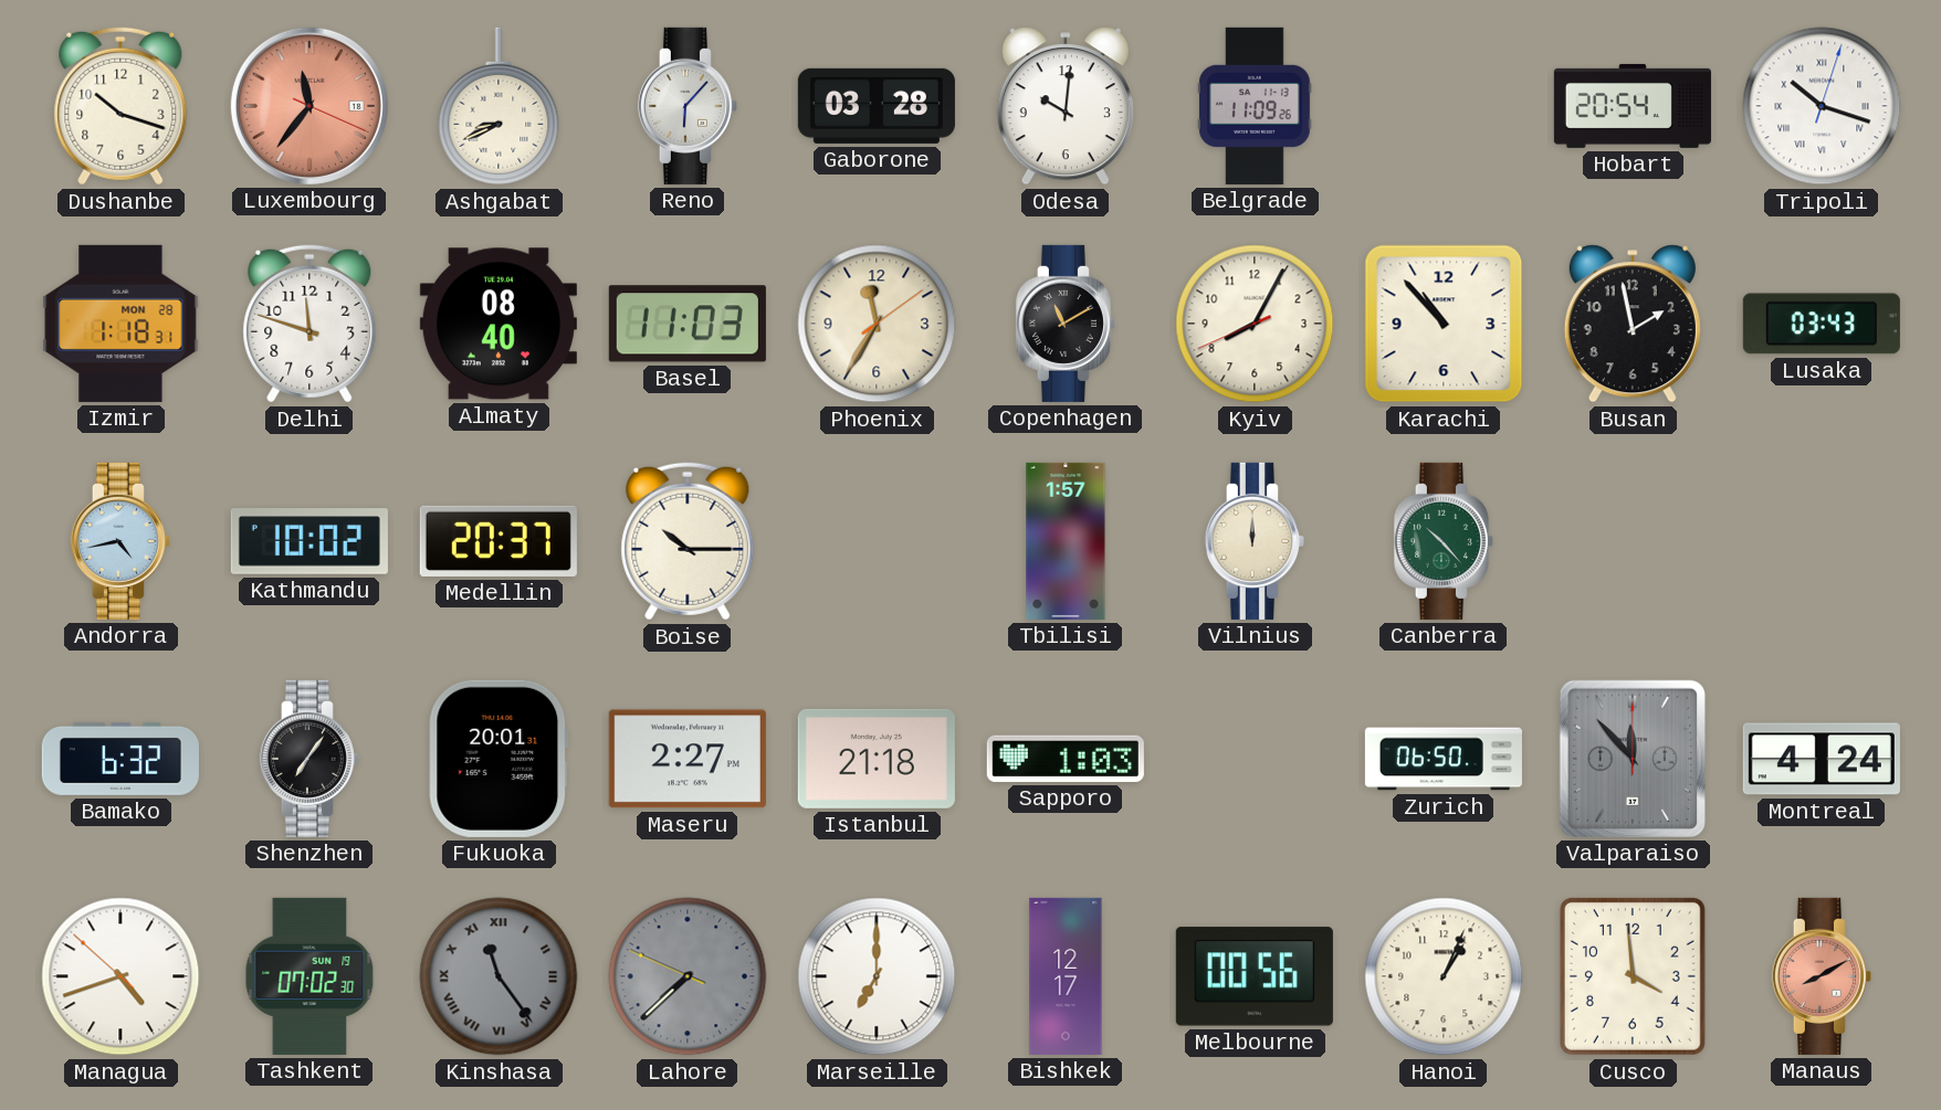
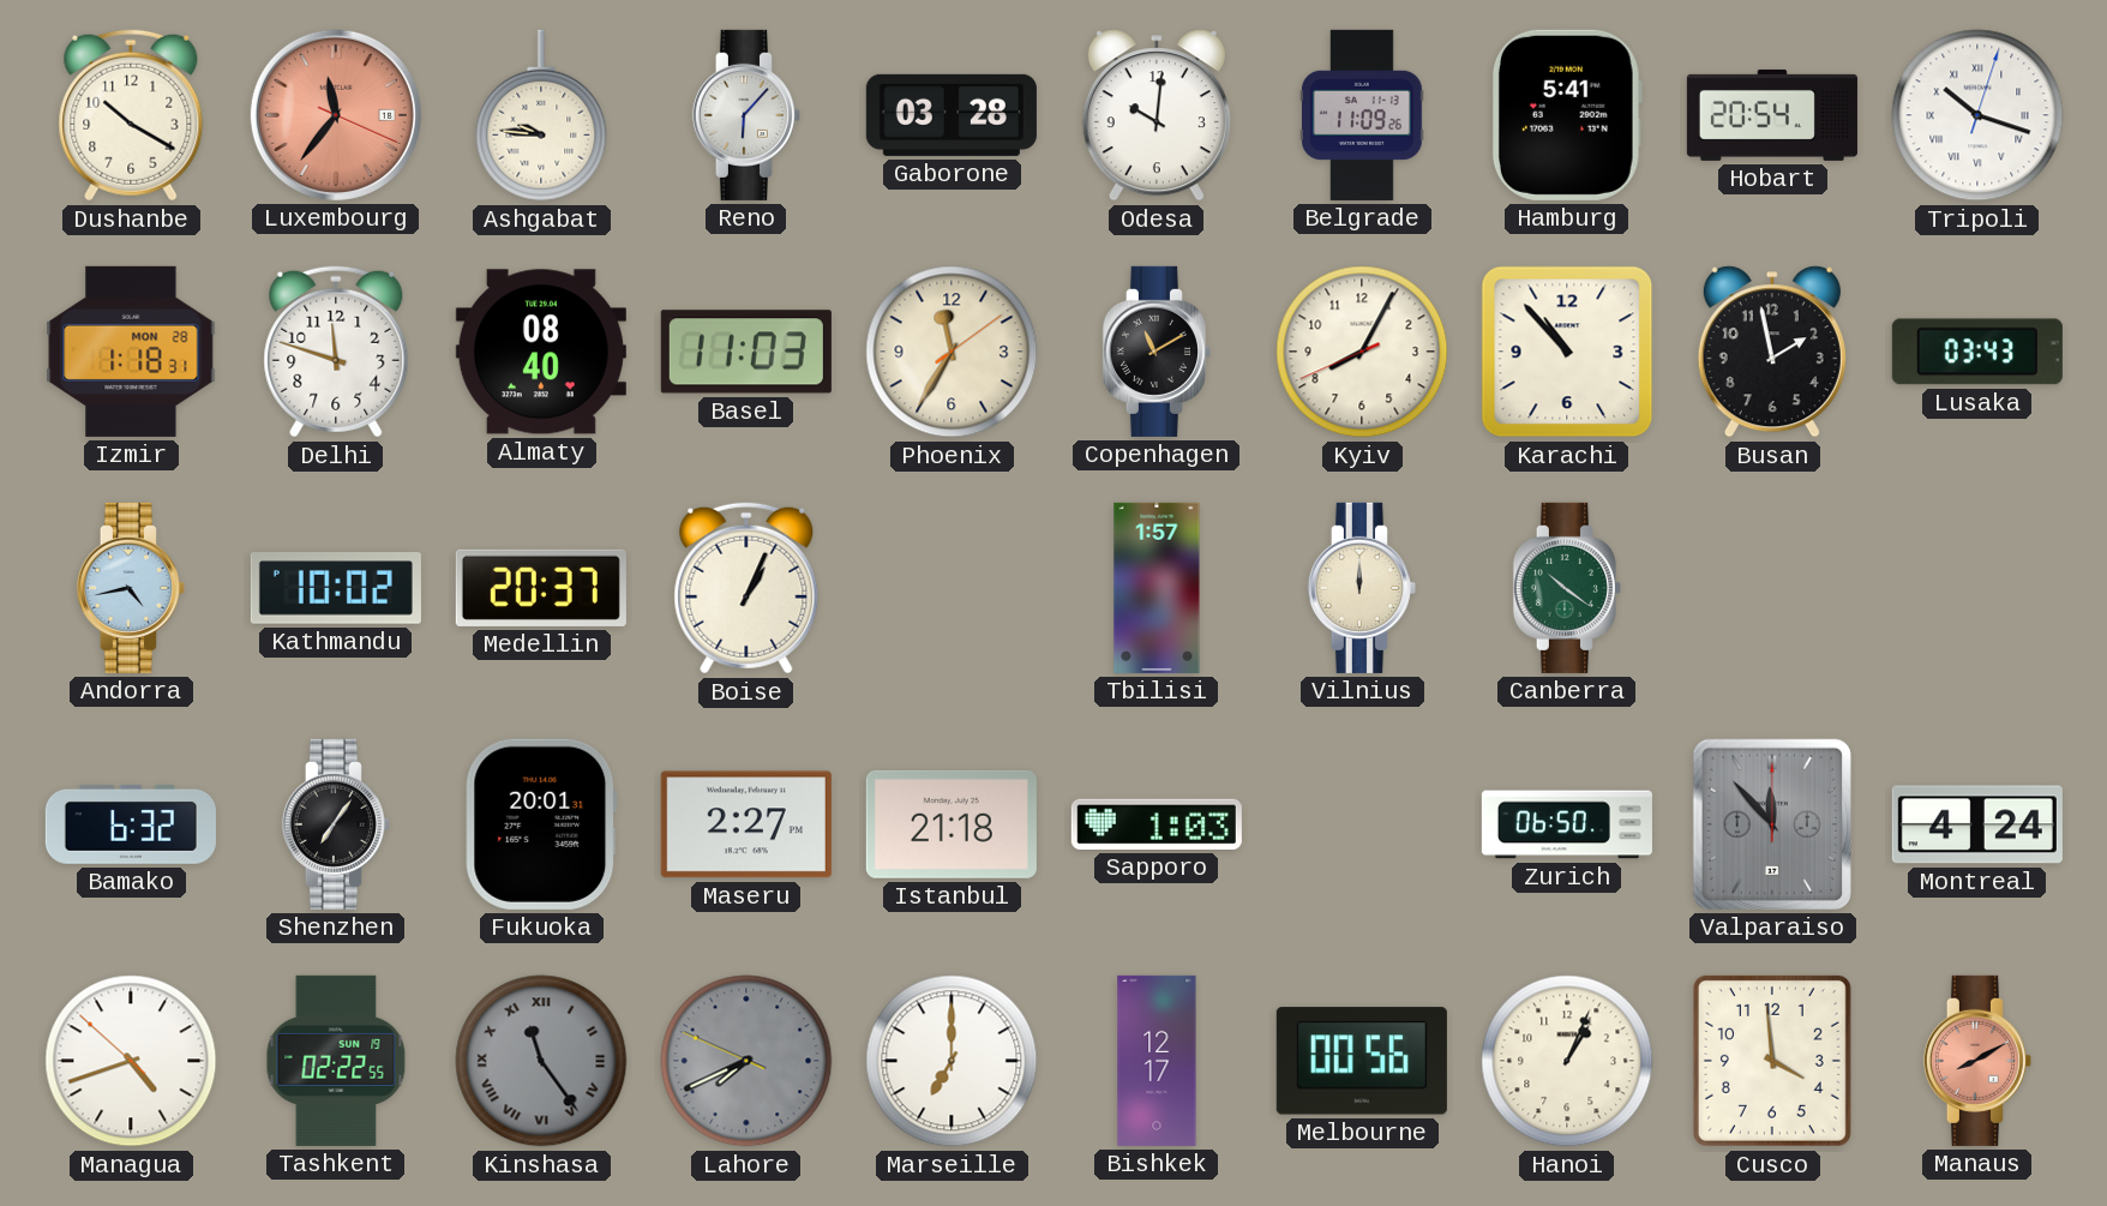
Dushanbe: 10:18 -> 10:20
Ashgabat: 8:41 -> 9:46
Hamburg: none -> 5:41
Boise: 10:15 -> 1:04
Canberra: 10:23 -> 10:21
Tashkent: 07:02 -> 02:22
Lahore: 7:37 -> 7:40
